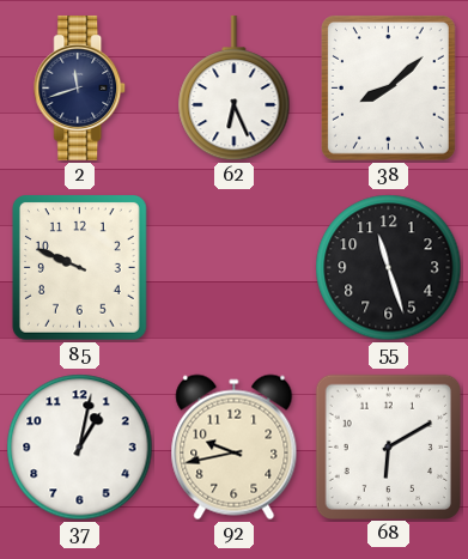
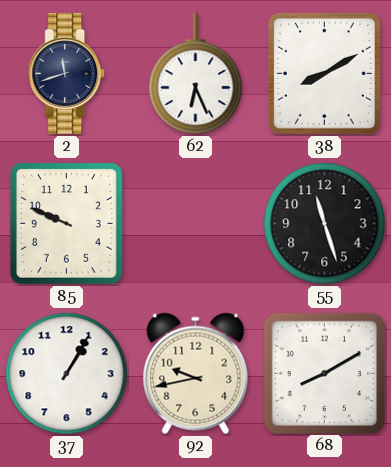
38: 8:08 -> 8:10
37: 1:02 -> 1:05
68: 6:10 -> 8:10
